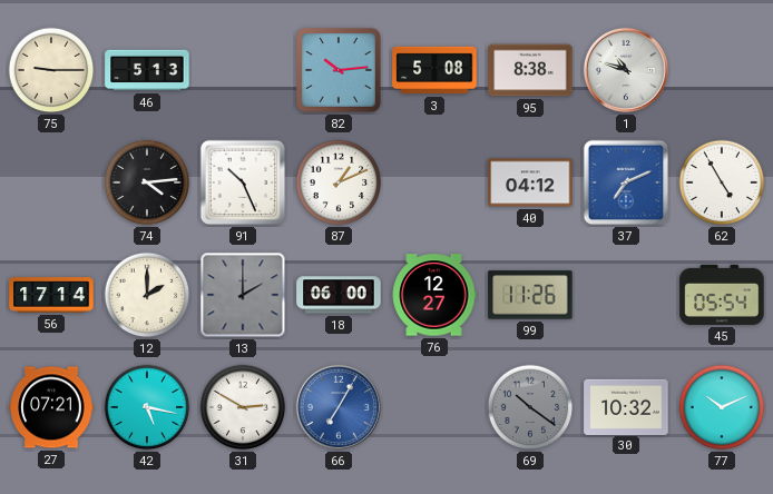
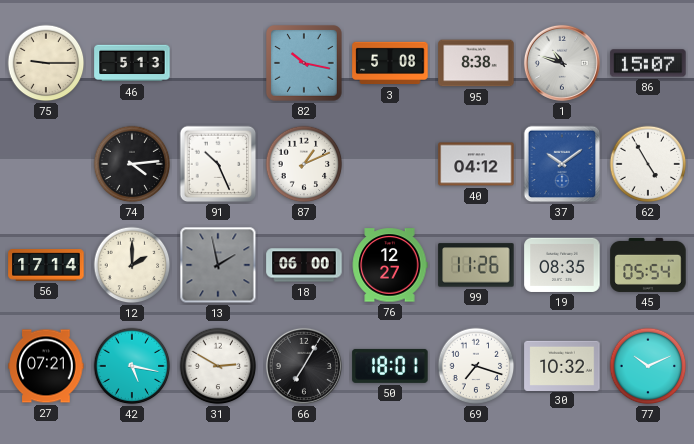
82: 10:14 -> 10:17
86: none -> 15:07
37: 7:11 -> 10:09
13: 2:00 -> 1:58
19: none -> 08:35
66 dial: blue -> black
50: none -> 18:01
69: 10:21 -> 7:18
69 dial: grey -> white
